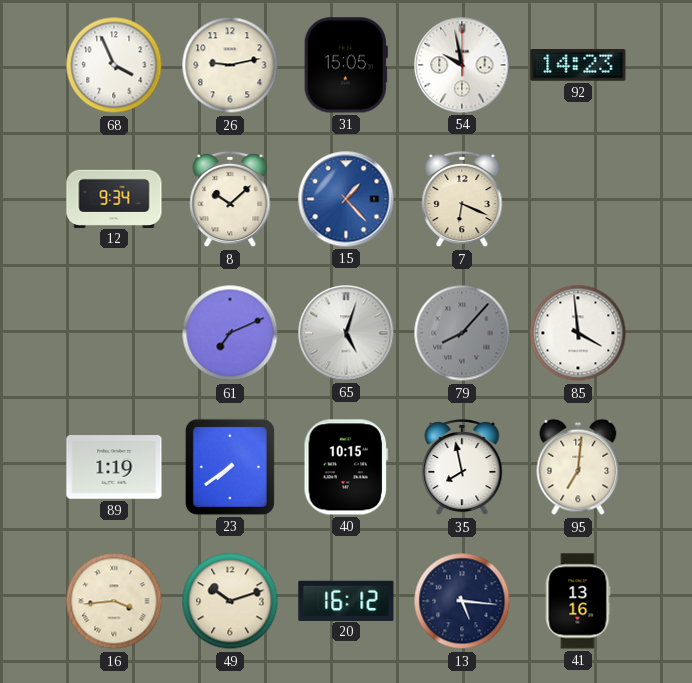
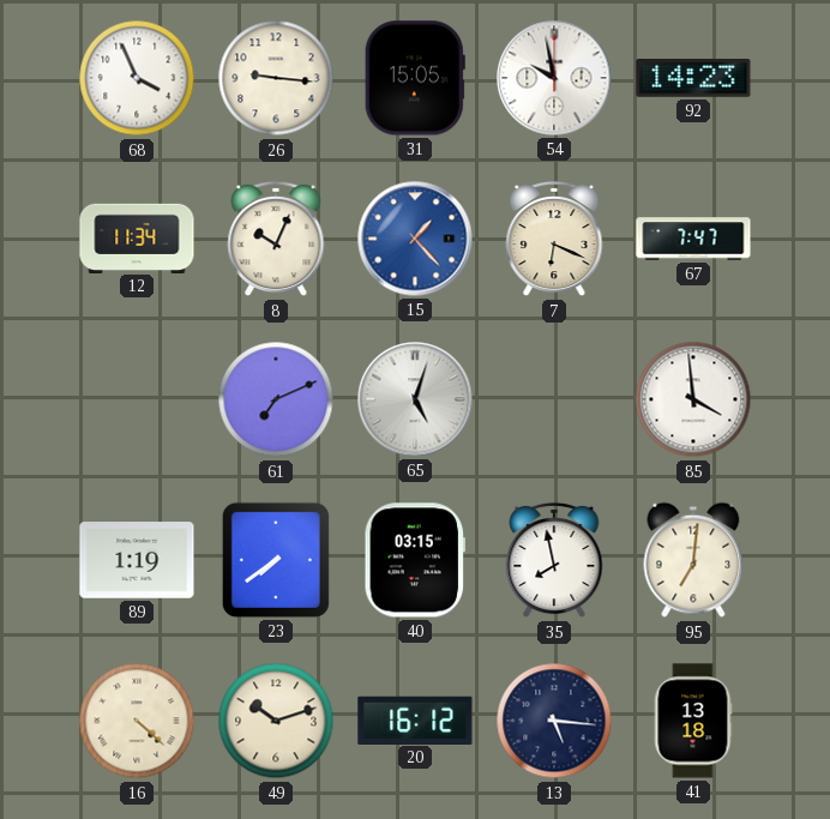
26: 9:13 -> 9:16
12: 9:34 -> 11:34
8: 10:08 -> 10:04
67: none -> 7:47
79: 8:07 -> none
40: 10:15 -> 03:15
16: 3:44 -> 4:22
41: 13:16 -> 13:18
